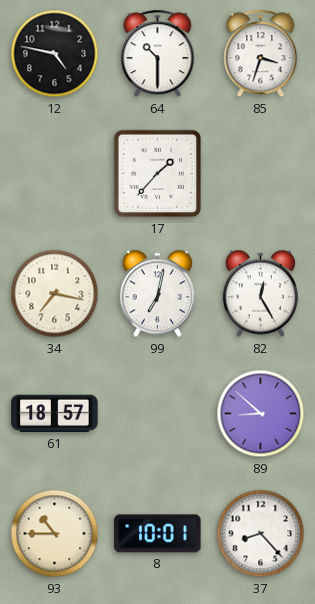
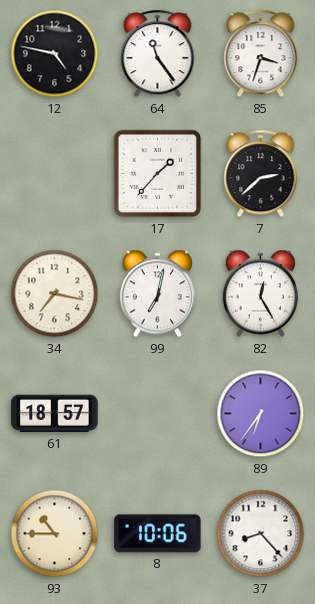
64: 10:30 -> 11:24
7: none -> 2:38
89: 8:52 -> 6:36
8: 10:01 -> 10:06
